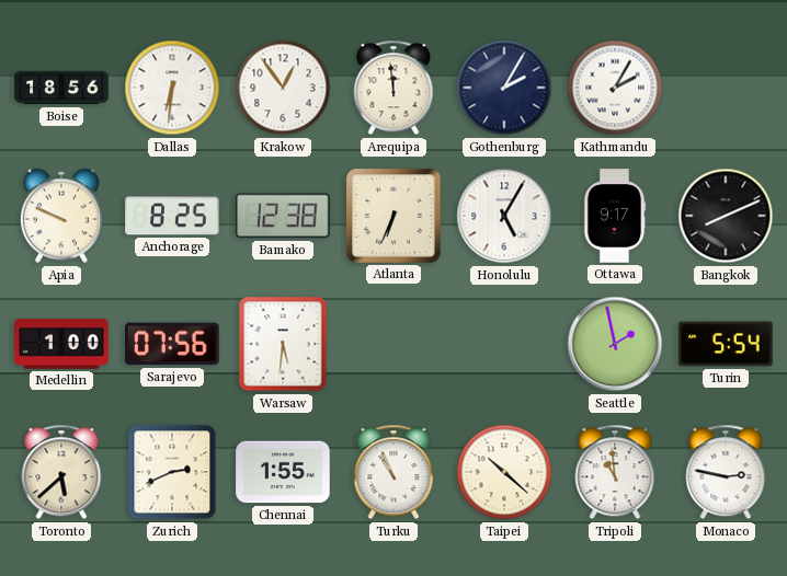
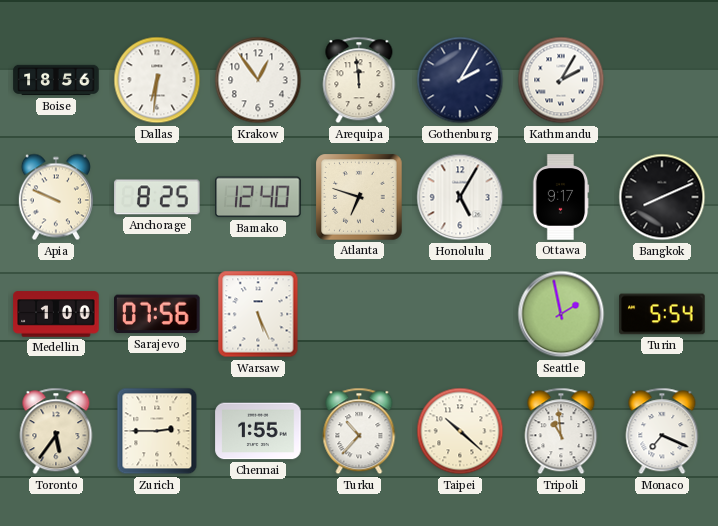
Bamako: 12:38 -> 12:40
Atlanta: 6:34 -> 6:48
Warsaw: 5:31 -> 5:26
Toronto: 5:38 -> 5:36
Zurich: 2:41 -> 2:45
Turku: 10:56 -> 10:37
Monaco: 2:47 -> 7:19
